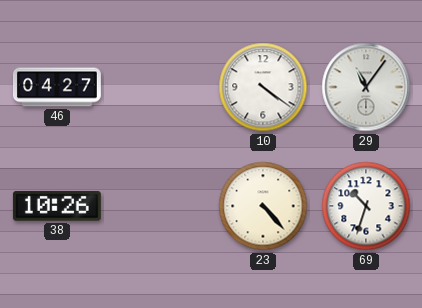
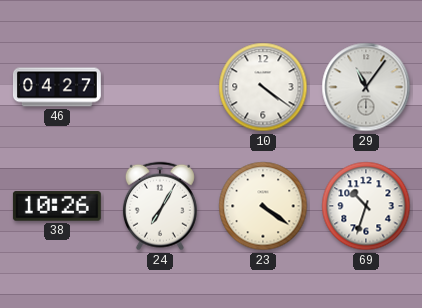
24: none -> 7:05
23: 4:23 -> 4:21
